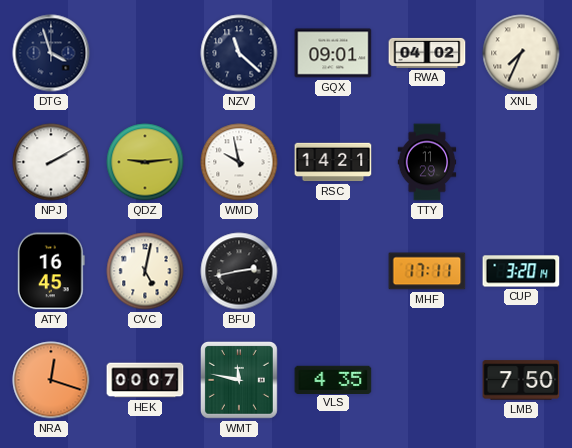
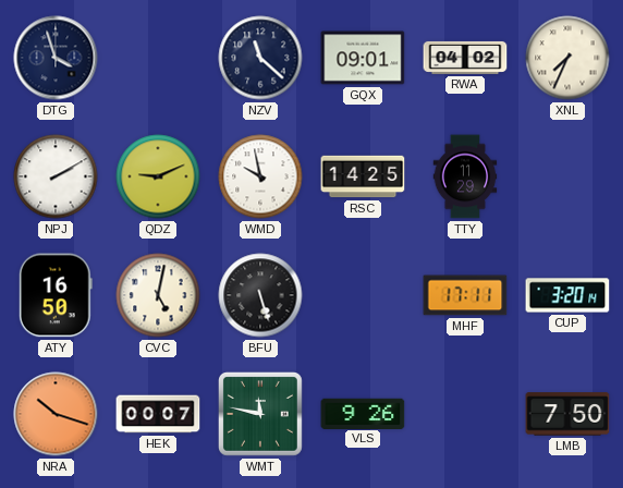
QDZ: 9:14 -> 9:11
RSC: 14:21 -> 14:25
ATY: 16:45 -> 16:50
BFU: 2:43 -> 5:27
NRA: 12:18 -> 10:18
VLS: 4:35 -> 9:26
